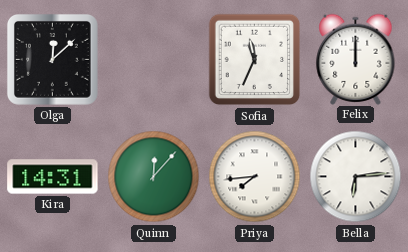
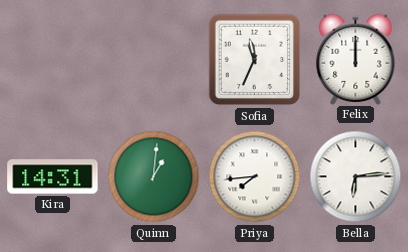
Olga: 12:08 -> none
Quinn: 12:07 -> 1:01
